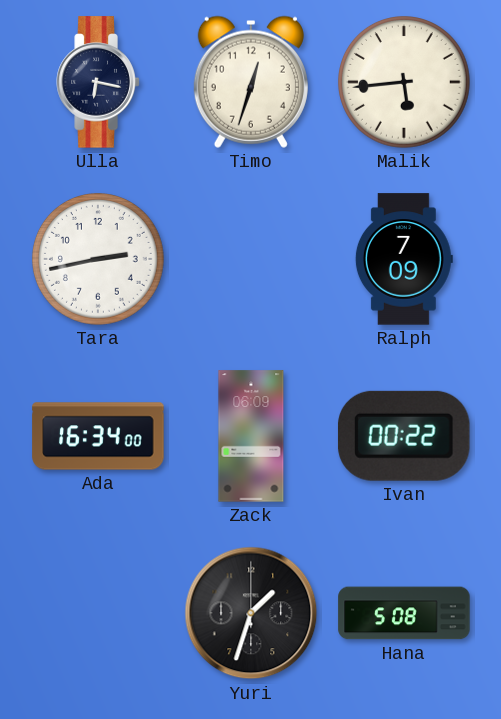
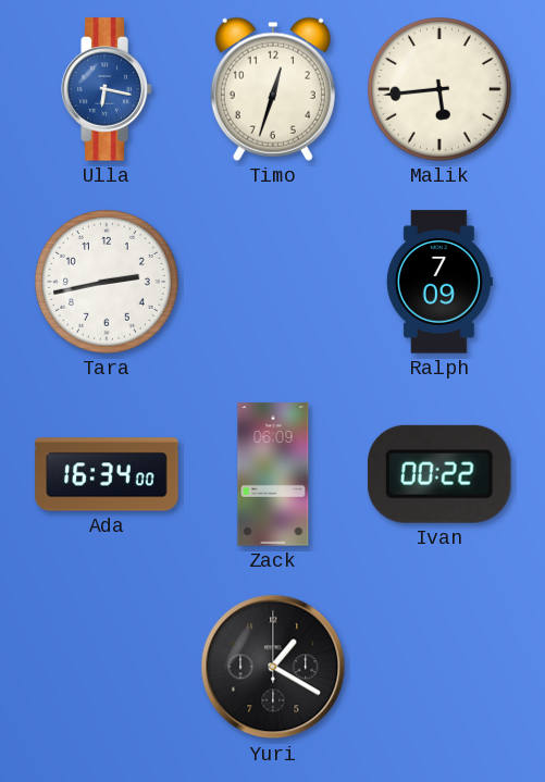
Ulla dial: navy -> blue
Yuri: 1:33 -> 1:20
Hana: 5:08 -> none
